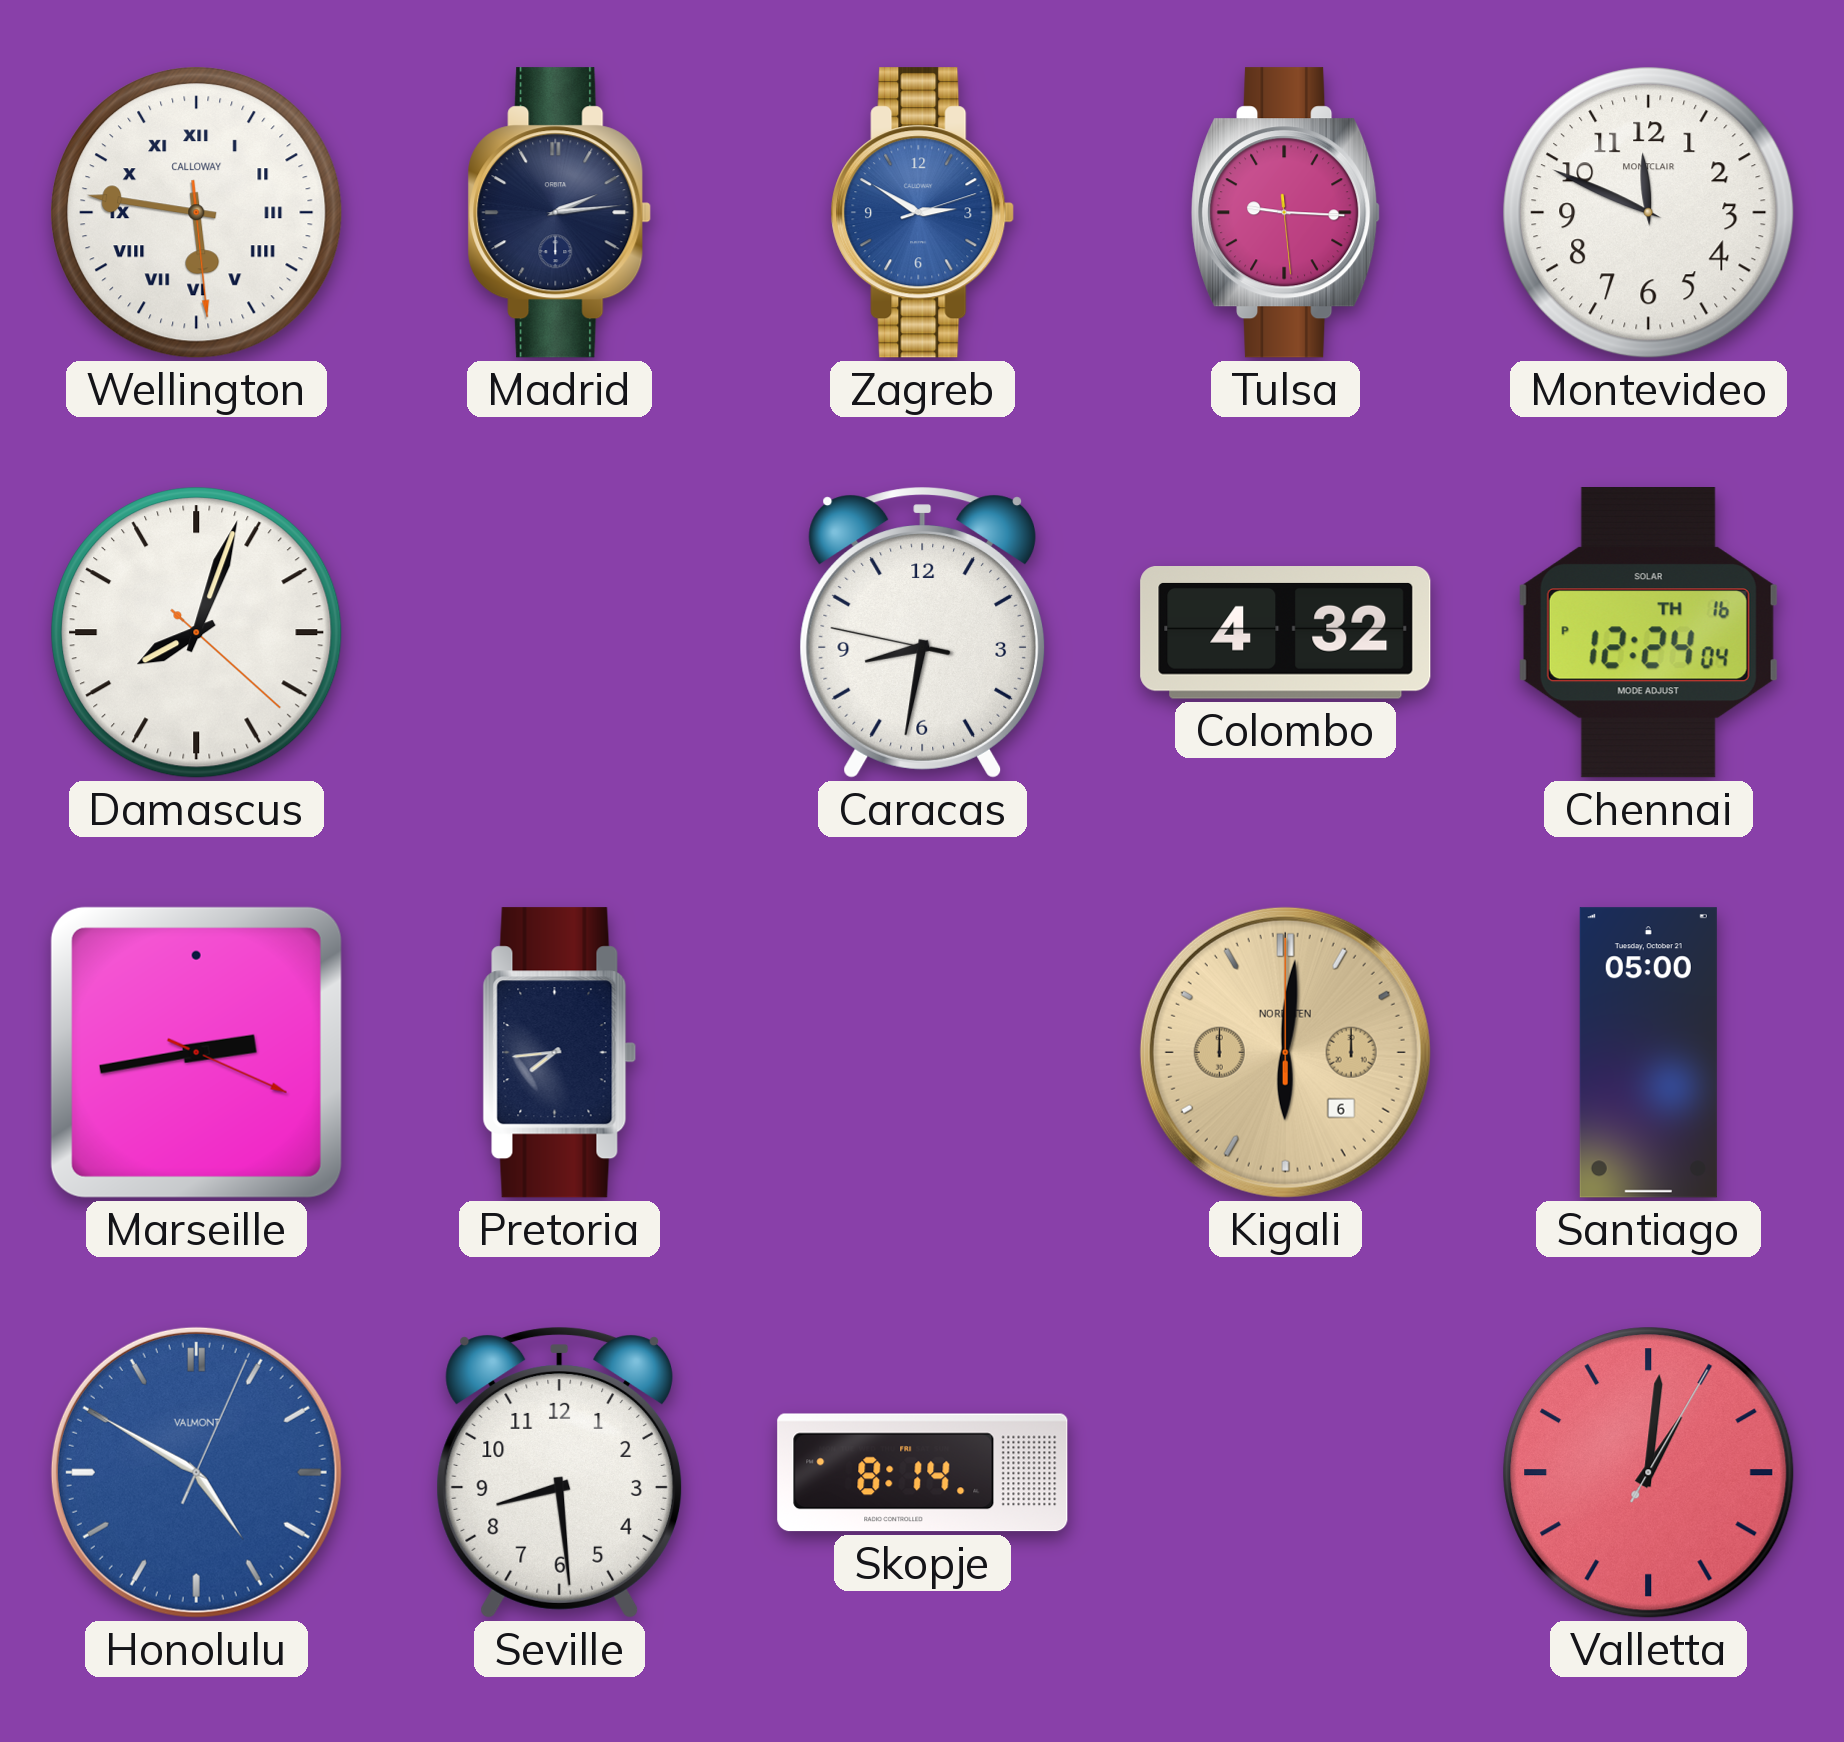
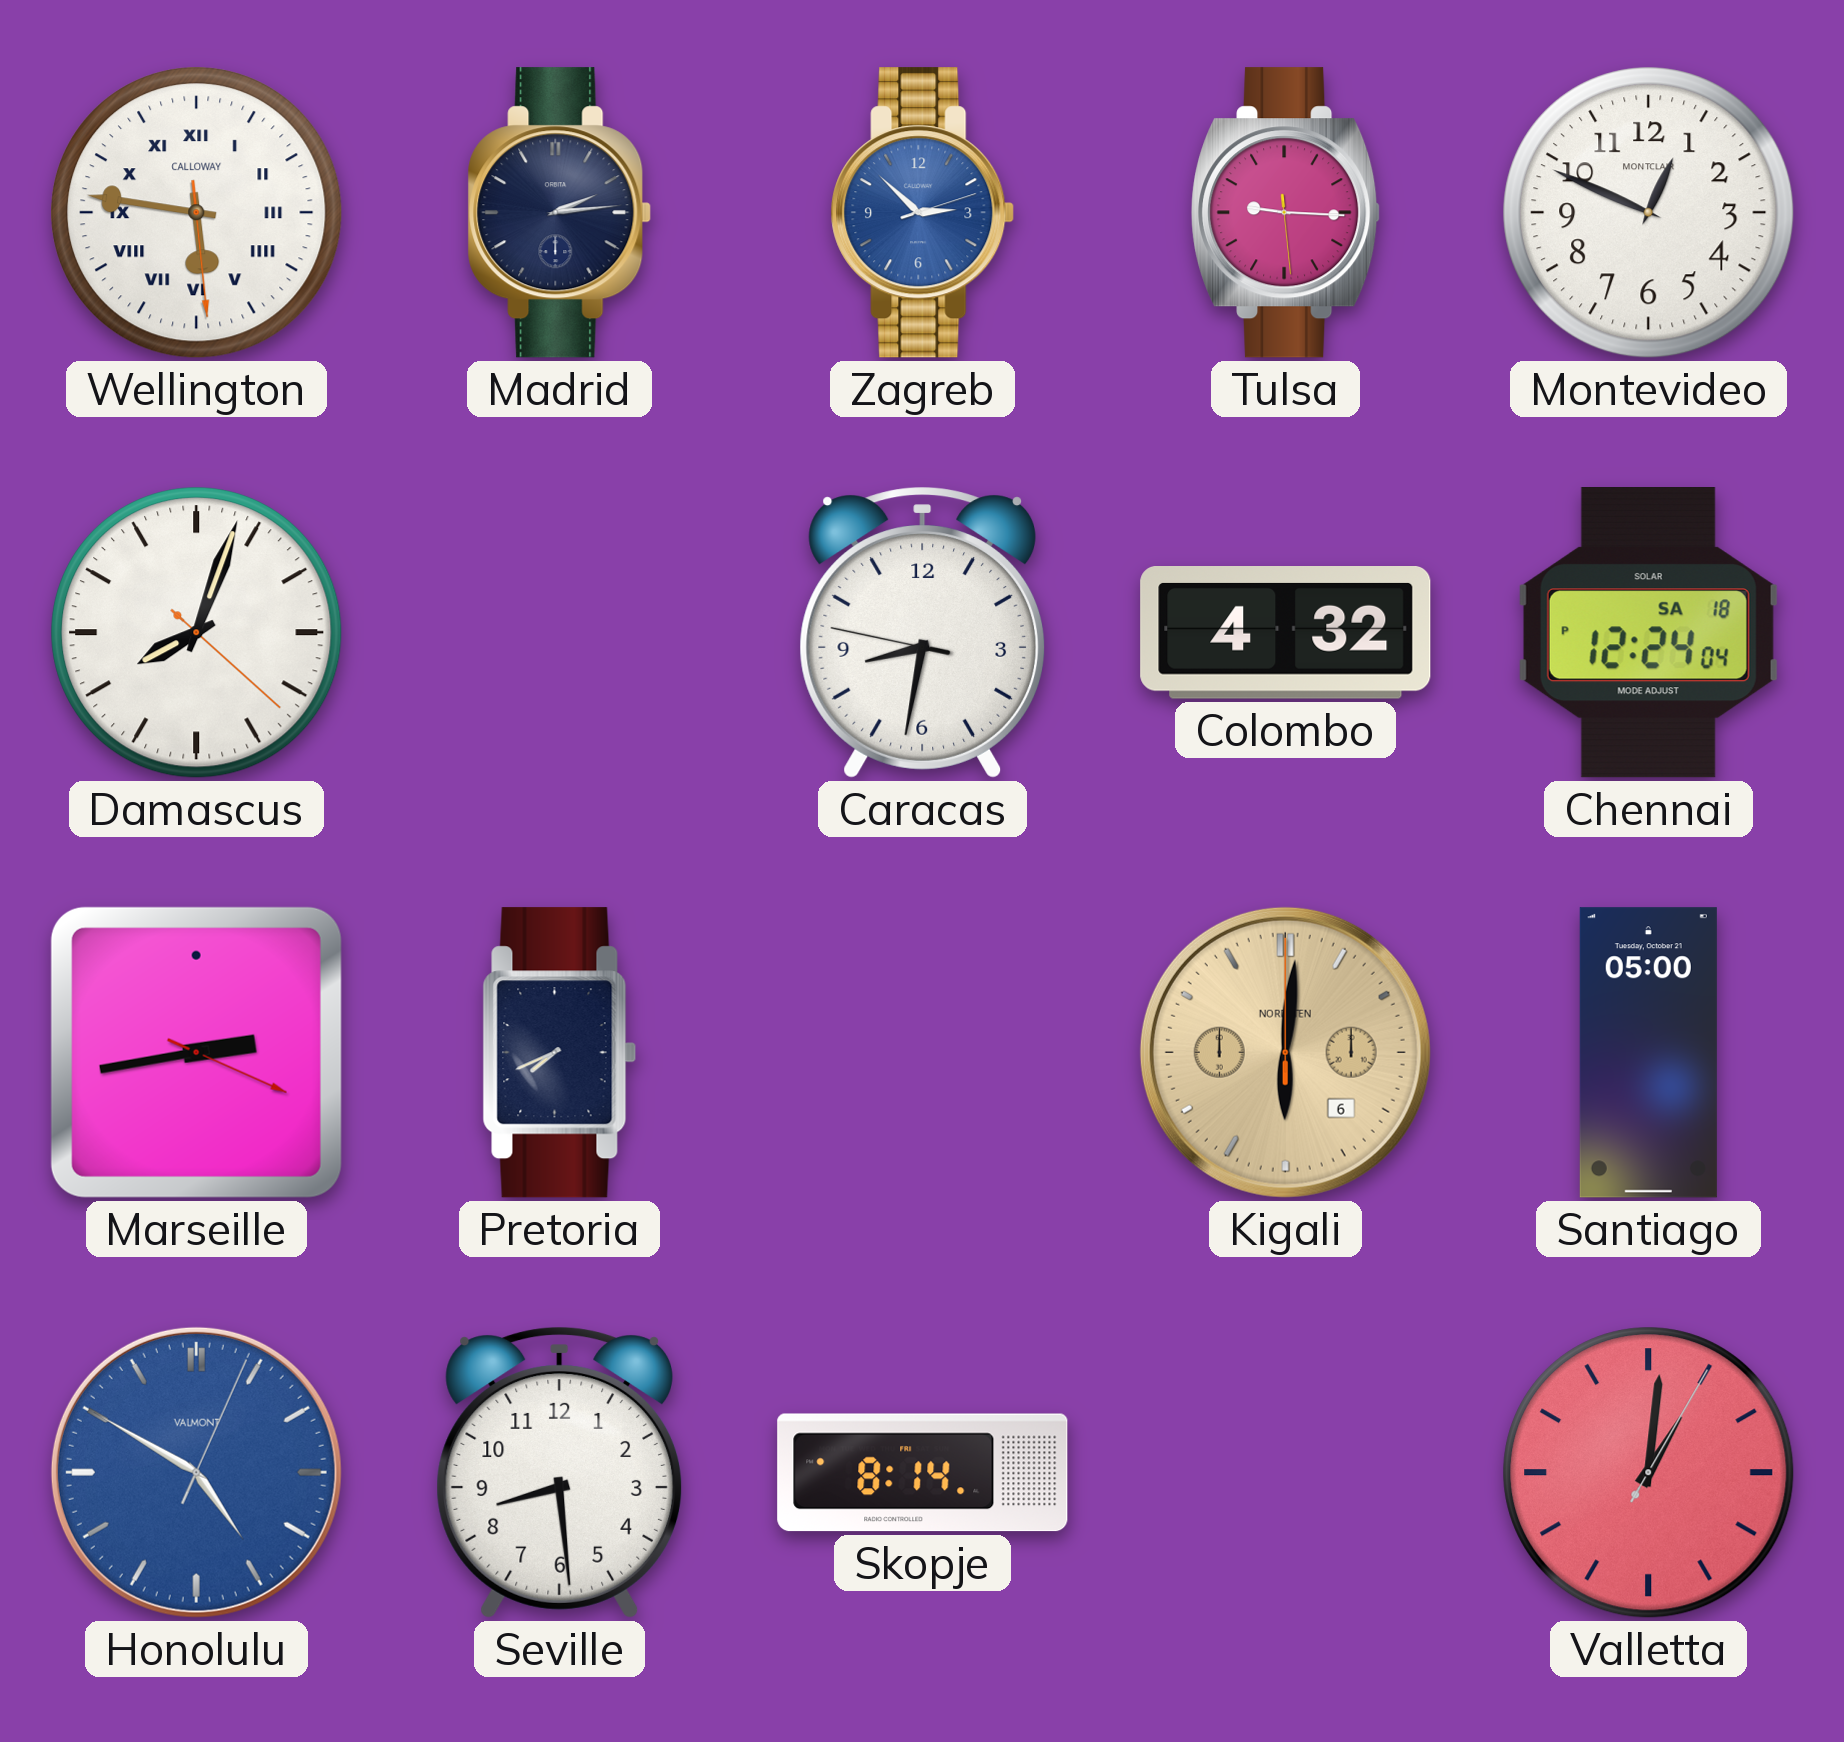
Zagreb: 2:50 -> 2:52
Montevideo: 11:49 -> 12:49
Chennai date: TH 16 -> SA 18
Pretoria: 7:44 -> 7:41
